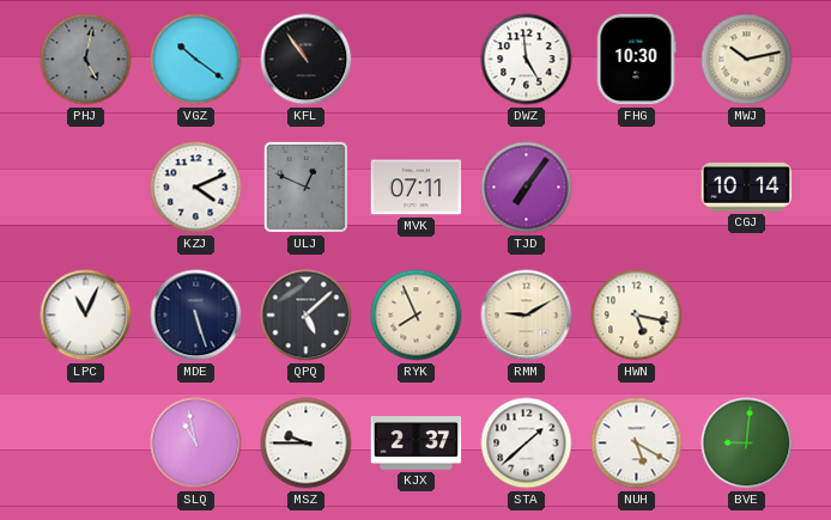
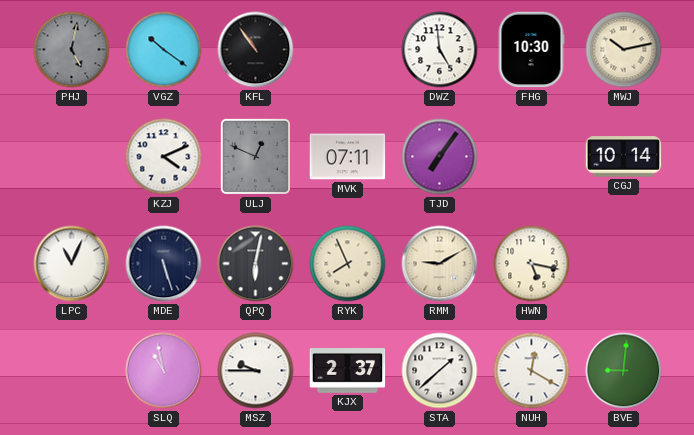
QPQ: 5:08 -> 6:02
NUH: 5:20 -> 12:20
